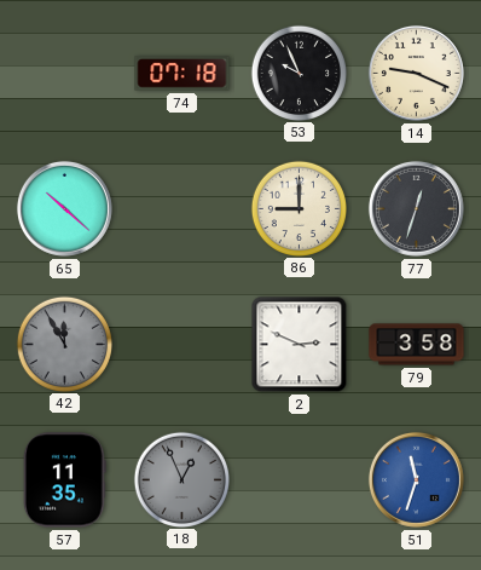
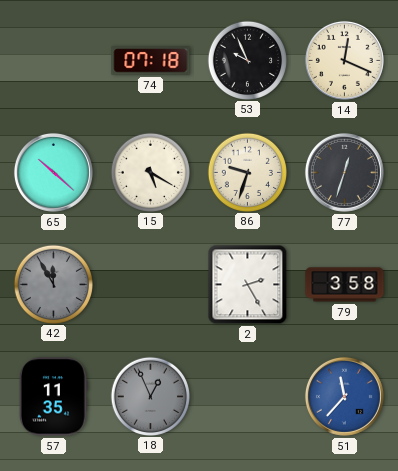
14: 9:19 -> 12:19
15: none -> 5:20
86: 9:00 -> 9:33
2: 2:49 -> 2:25
51: 11:33 -> 11:37
